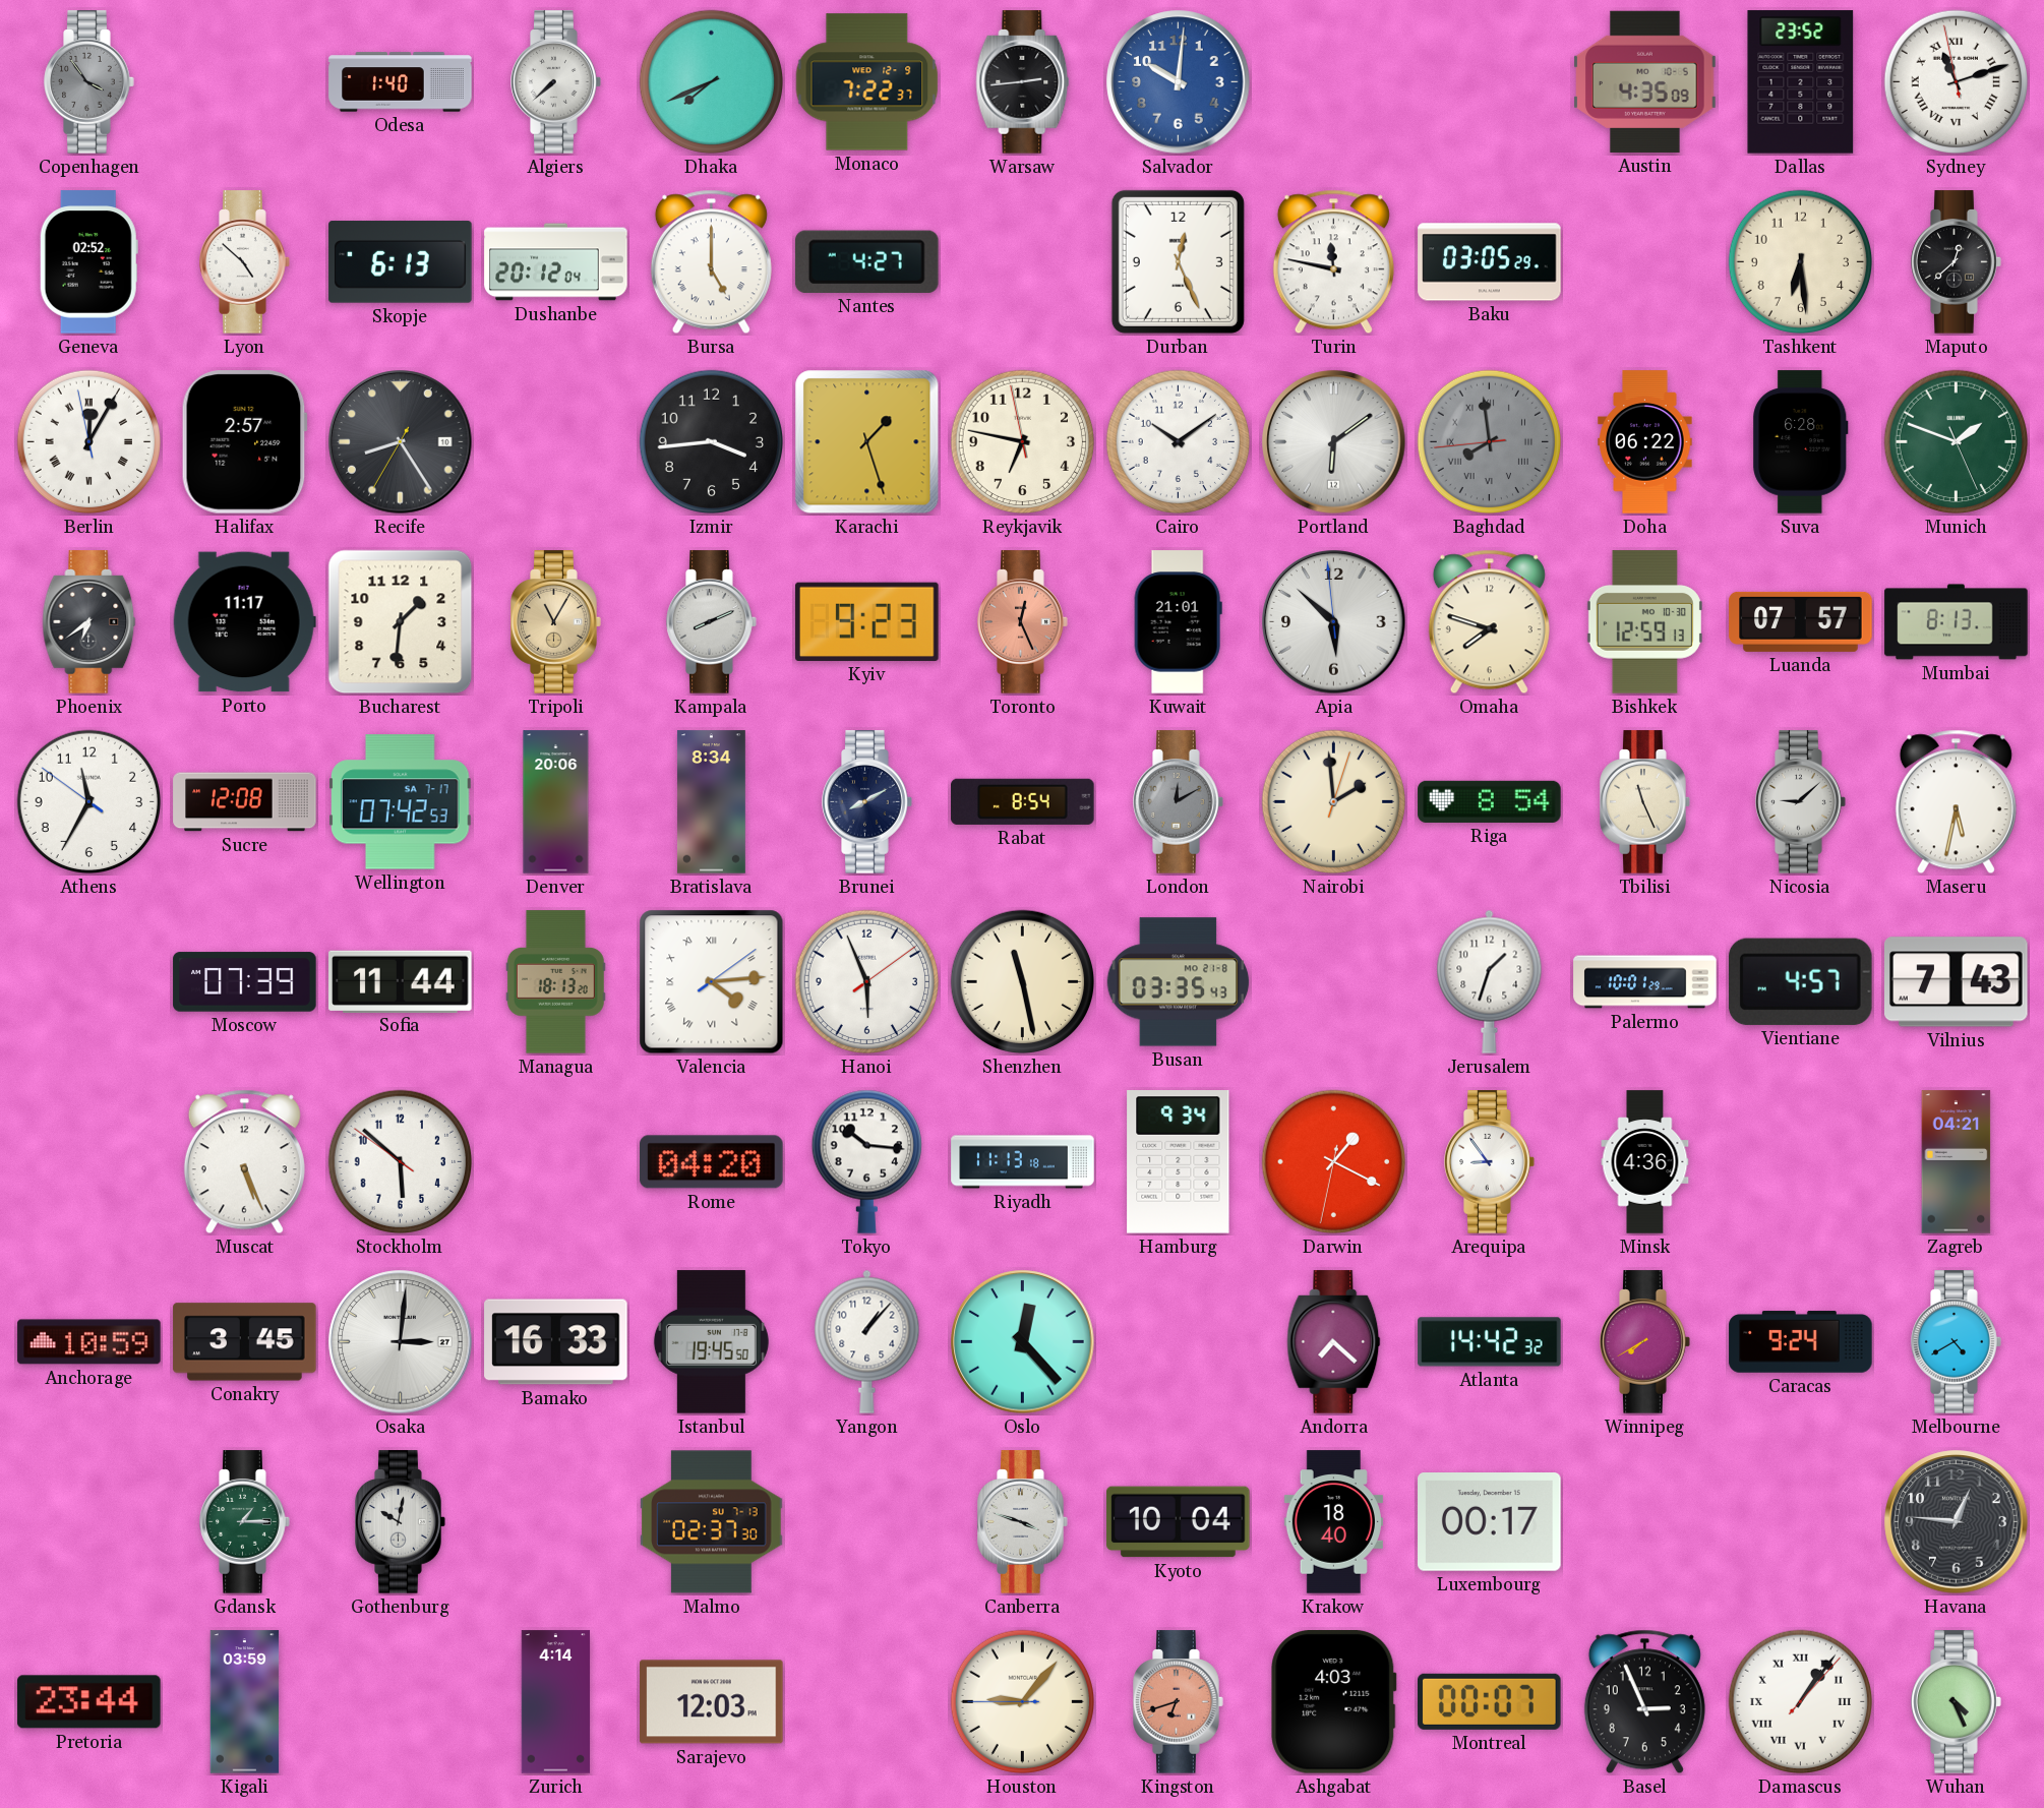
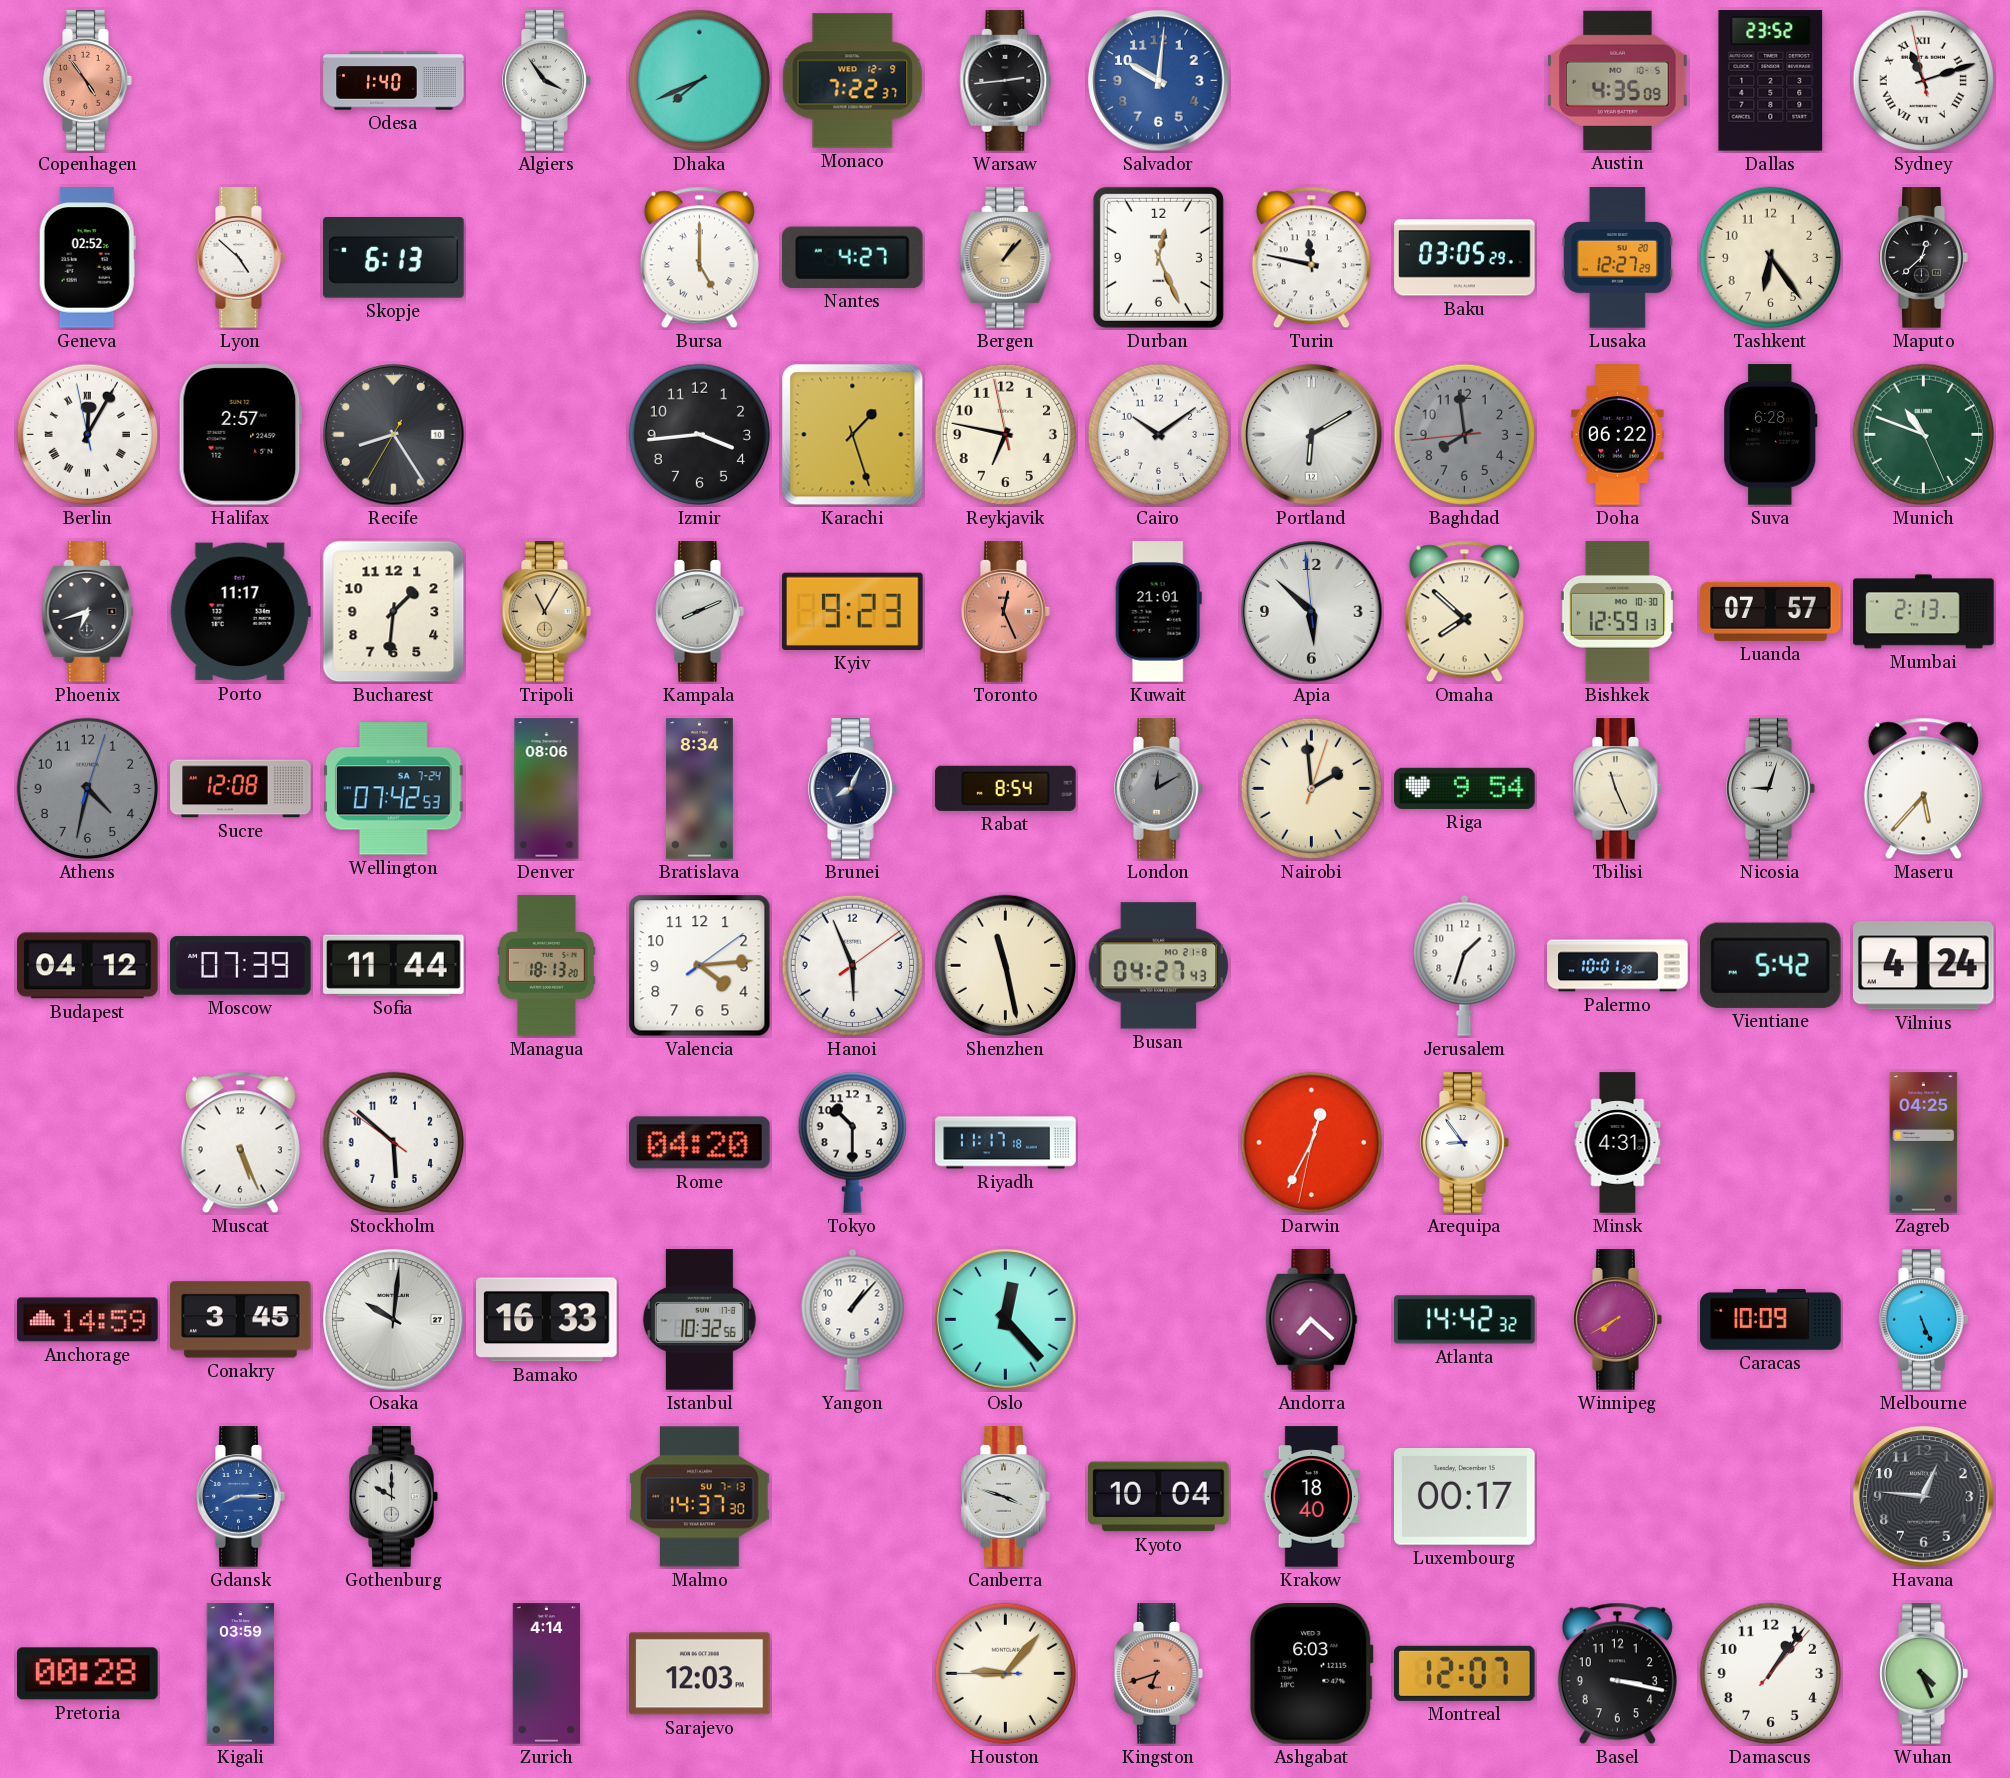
Copenhagen: 3:54 -> 4:54
Copenhagen dial: grey -> salmon
Algiers: 7:38 -> 3:54
Dushanbe: 20:12 -> none
Bergen: none -> 1:07
Lusaka: none -> 12:27
Tashkent: 6:29 -> 6:24
Portland: 6:09 -> 6:10
Baghdad numerals: Roman -> Arabic
Munich: 1:48 -> 10:48
Phoenix: 6:39 -> 6:42
Omaha: 7:48 -> 7:52
Mumbai: 8:13 -> 2:13
Athens: 11:34 -> 4:32
Athens dial: white -> grey
Wellington date: SA 7-17 -> SA 7-24
Denver: 20:06 -> 08:06
Brunei: 8:10 -> 8:04
Riga: 8:54 -> 9:54
Nicosia: 9:08 -> 9:03
Maseru: 5:32 -> 5:37
Budapest: none -> 04:12
Valencia numerals: Roman -> Arabic
Busan: 03:35 -> 04:27
Vientiane: 4:57 -> 5:42
Vilnius: 7:43 -> 4:24
Tokyo: 10:16 -> 10:30
Riyadh: 11:13 -> 11:17
Hamburg: 9:34 -> none
Darwin: 1:19 -> 12:34
Minsk: 4:36 -> 4:31
Zagreb: 04:21 -> 04:25
Anchorage: 10:59 -> 14:59
Osaka: 3:01 -> 10:01
Istanbul: 19:45 -> 10:32
Caracas: 9:24 -> 10:09
Melbourne: 4:40 -> 5:26
Gdansk: 1:15 -> 8:15
Gdansk dial: green -> blue
Gothenburg: 10:02 -> 10:00
Malmo: 02:37 -> 14:37
Pretoria: 23:44 -> 00:28
Ashgabat: 4:03 -> 6:03
Montreal: 00:07 -> 12:07
Basel: 2:56 -> 3:17
Damascus numerals: Roman -> Arabic
